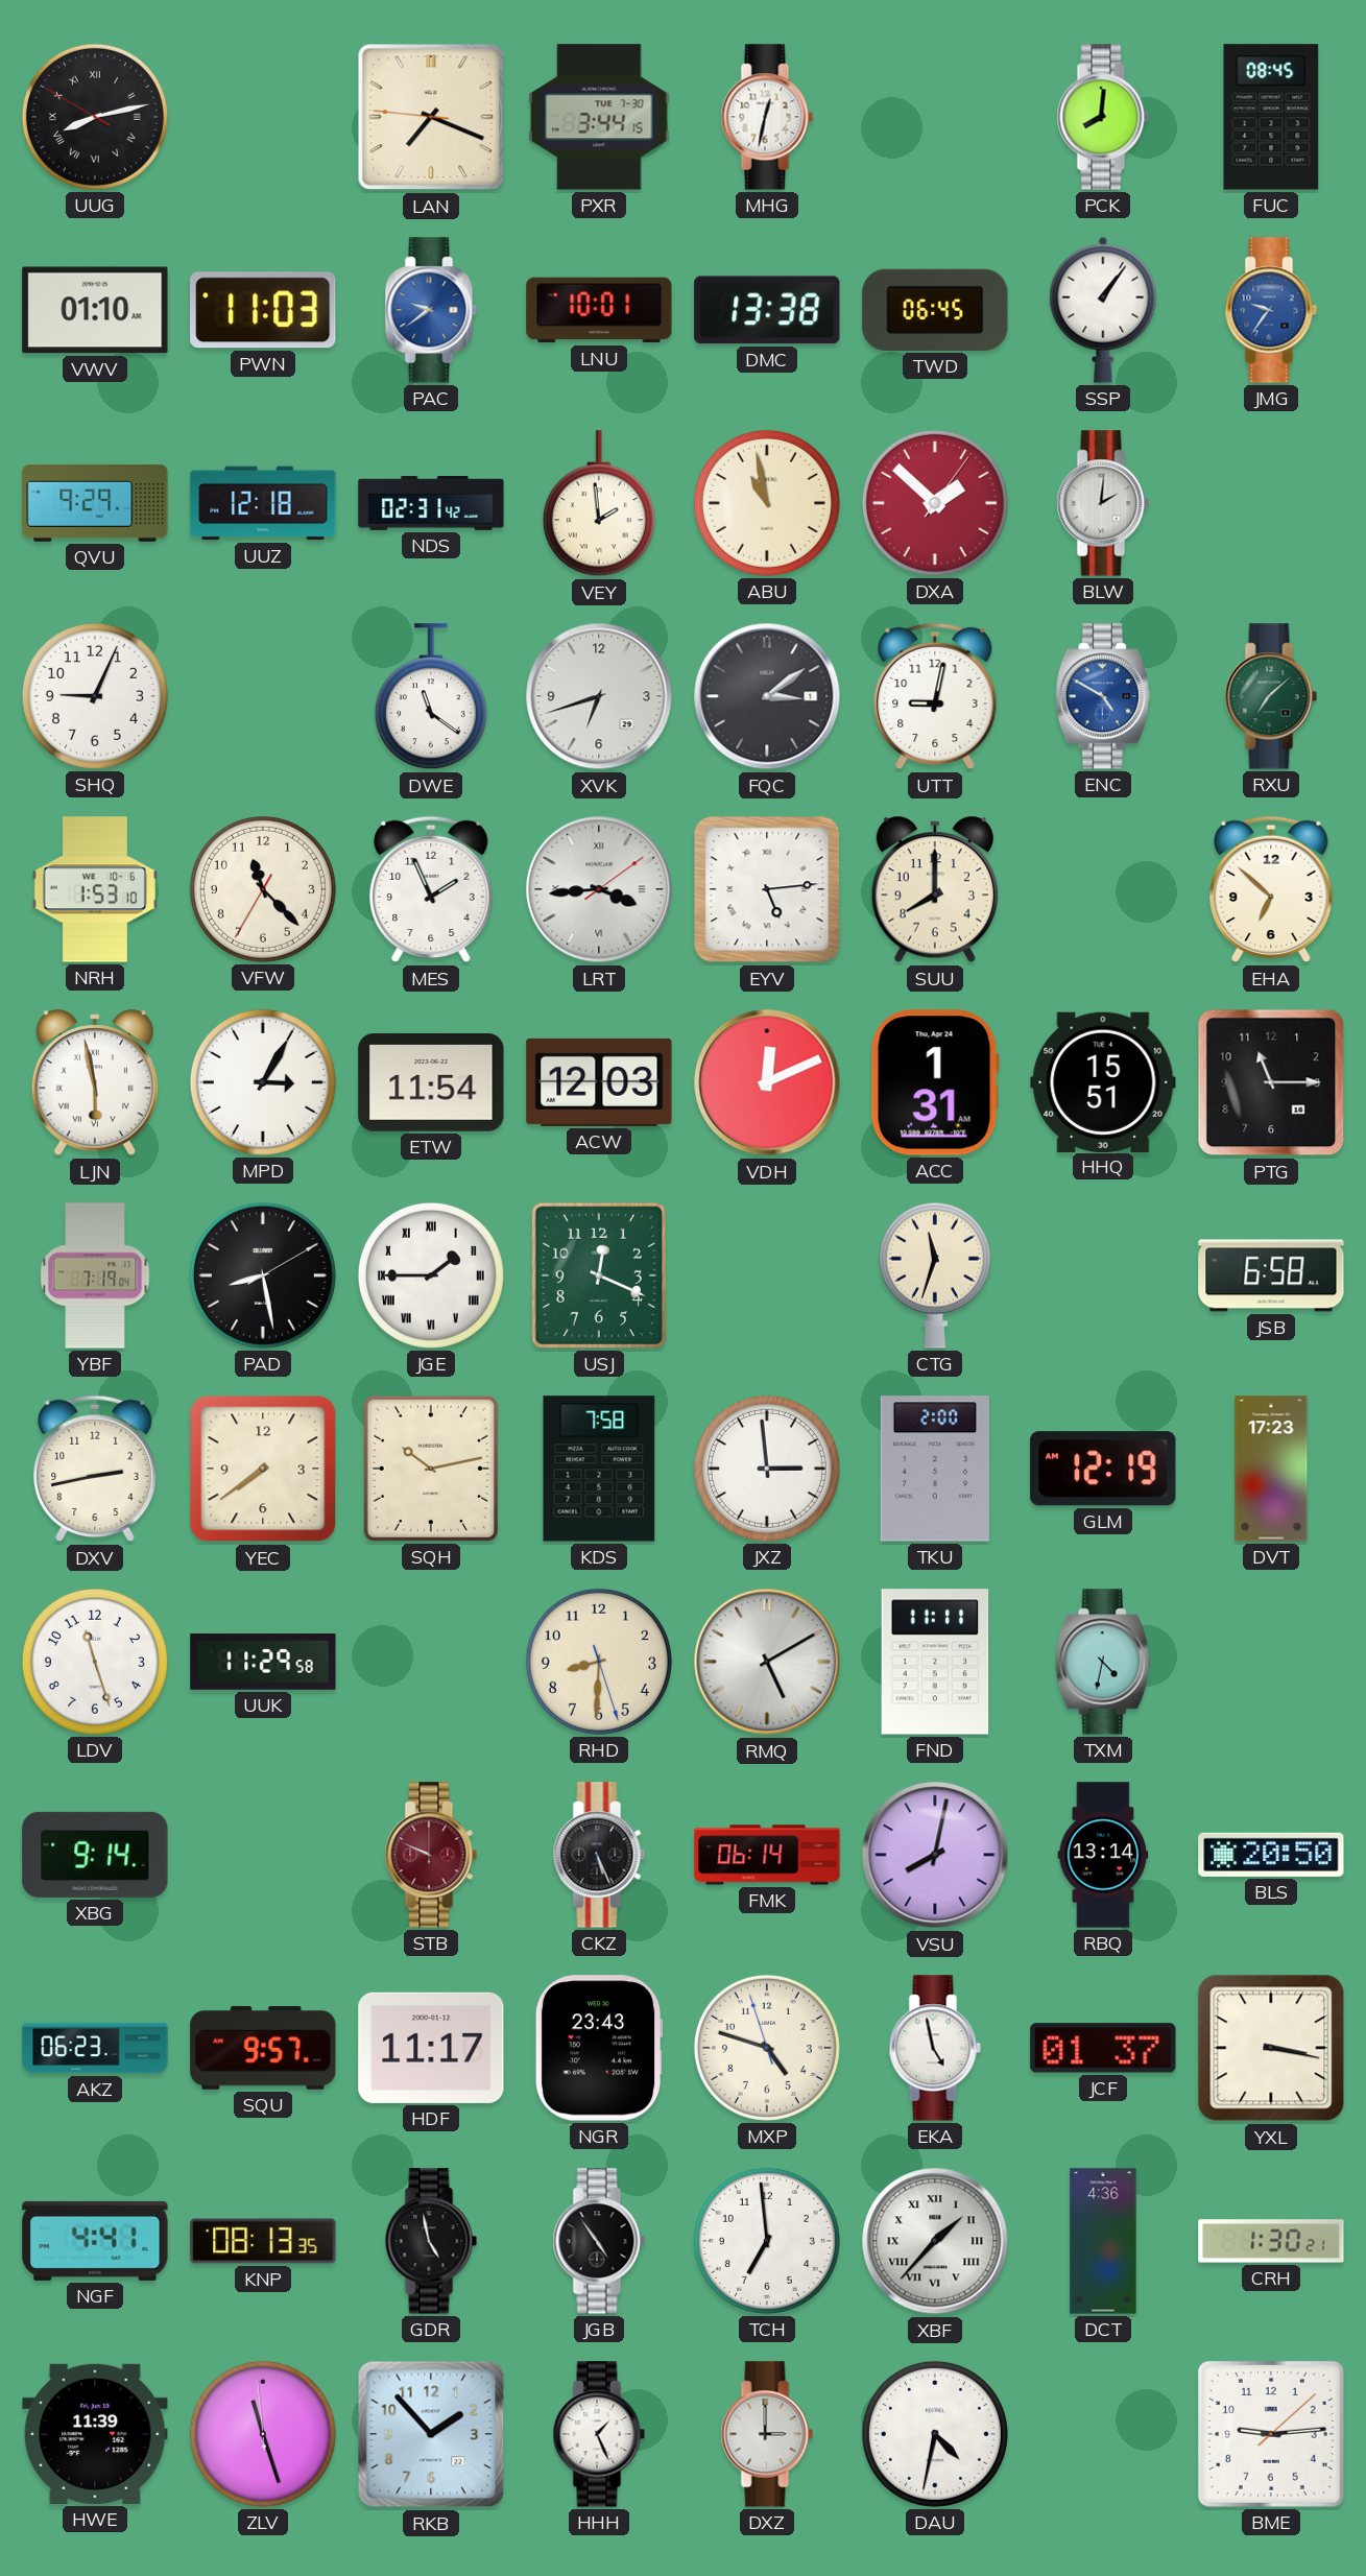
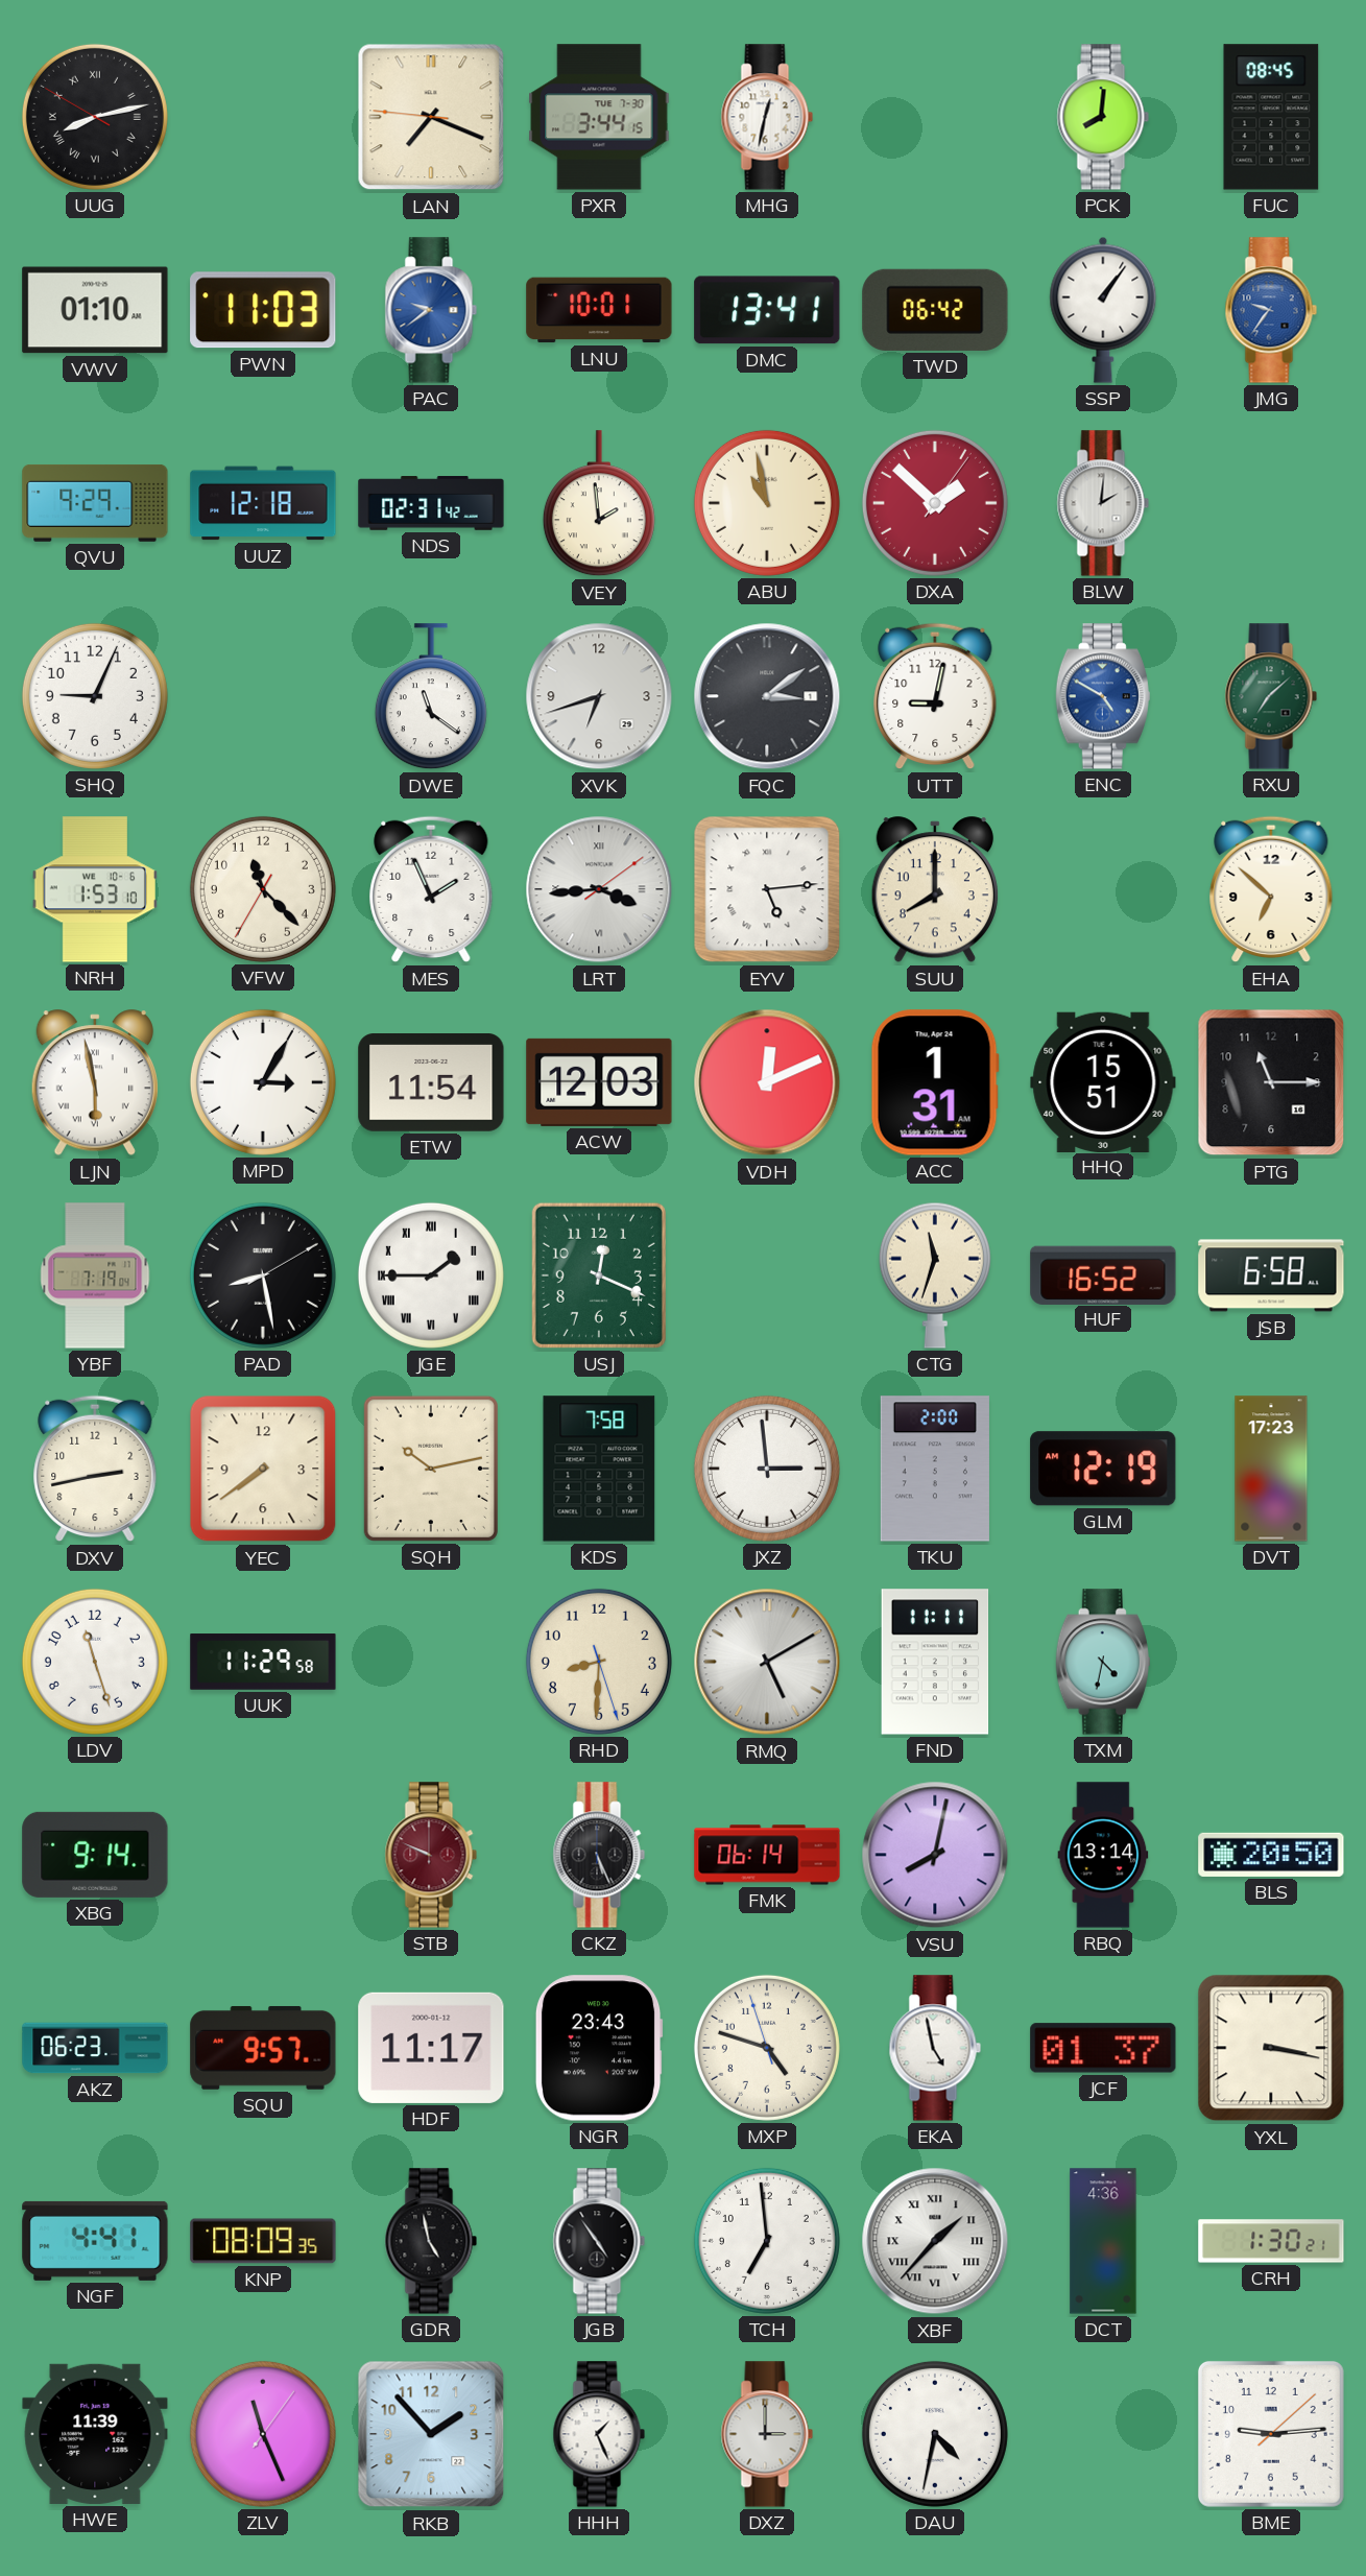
DMC: 13:38 -> 13:41
TWD: 06:45 -> 06:42
HUF: none -> 16:52
KNP: 08:13 -> 08:09
ZLV: 11:26:59 -> 11:26:06
